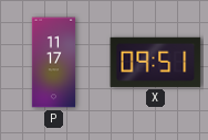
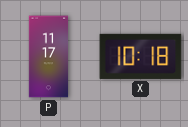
X: 09:51 -> 10:18
